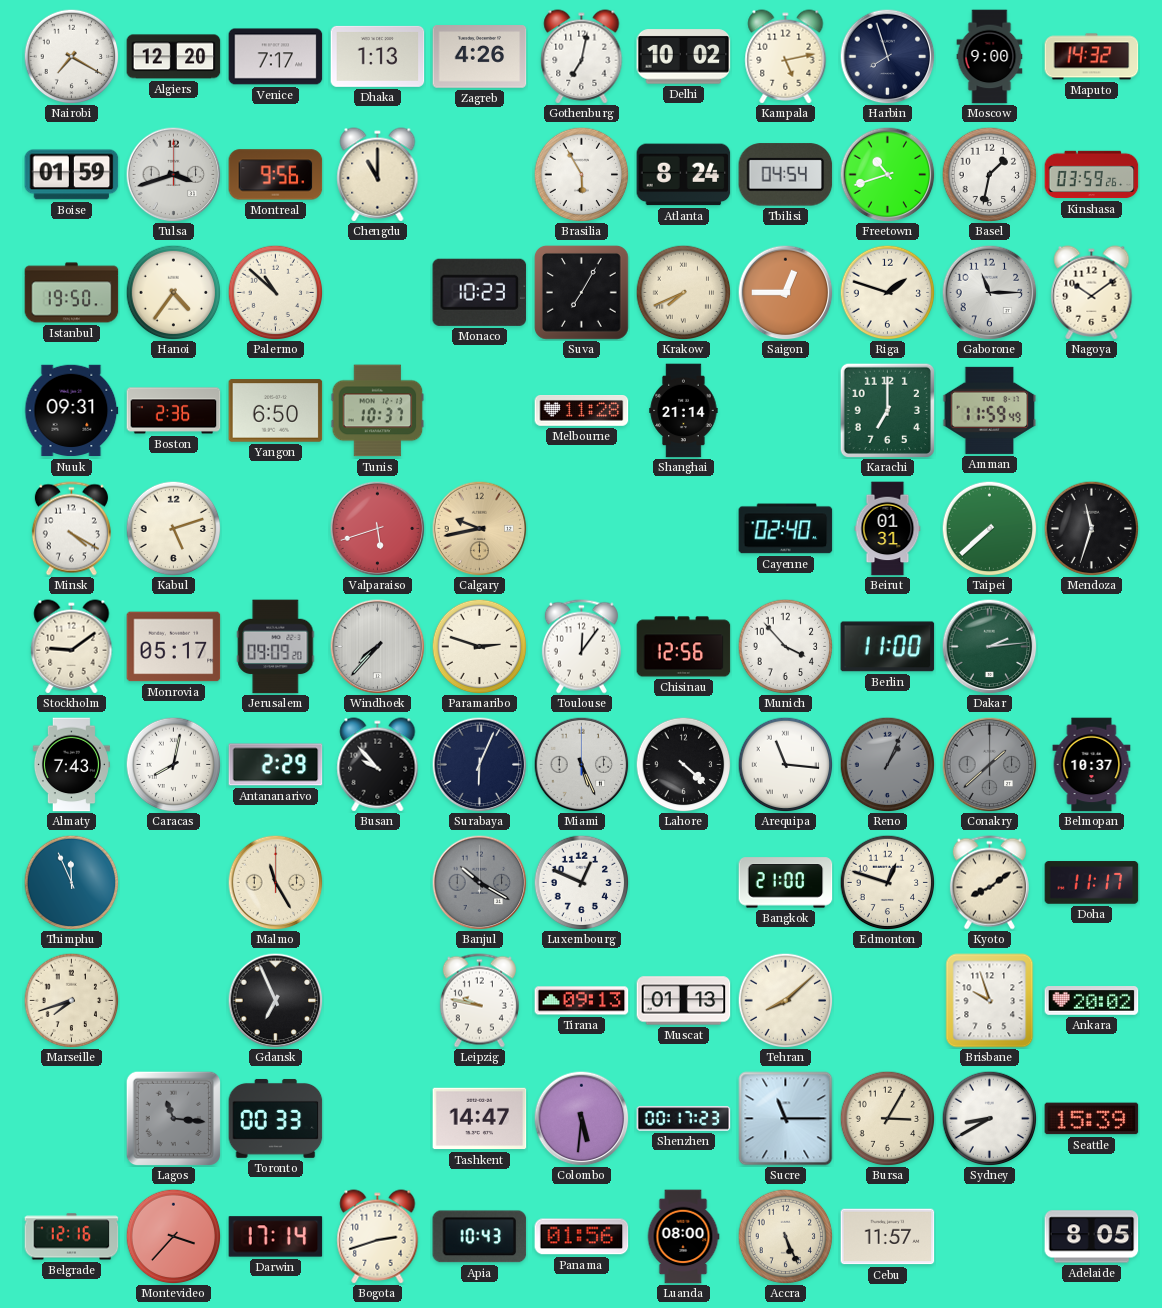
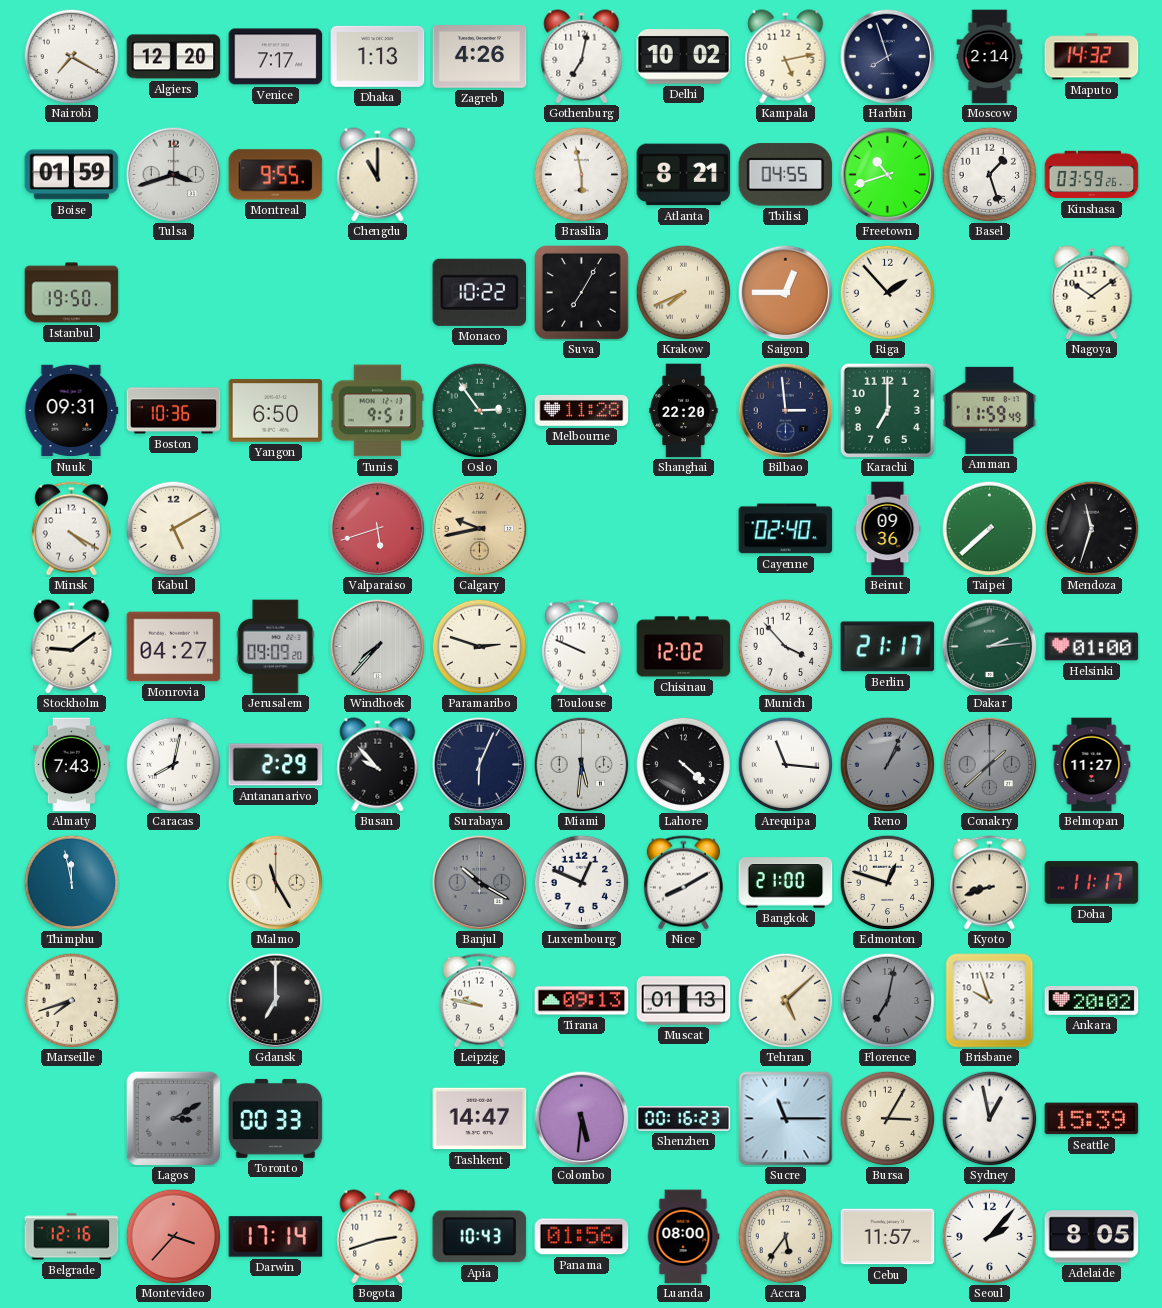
Moscow: 9:00 -> 2:14
Montreal: 9:56 -> 9:55
Brasilia: 5:55 -> 5:58
Atlanta: 8:24 -> 8:21
Tbilisi: 04:54 -> 04:55
Basel: 1:32 -> 1:27
Hanoi: 4:36 -> none
Palermo: 10:52 -> none
Monaco: 10:23 -> 10:22
Riga: 1:48 -> 1:53
Gaborone: 11:15 -> none
Boston: 2:36 -> 10:36
Tunis: 10:37 -> 9:51
Oslo: none -> 2:54
Shanghai: 21:14 -> 22:20
Bilbao: none -> 2:59
Kabul: 5:12 -> 5:10
Beirut: 01:31 -> 09:36
Monrovia: 05:17 -> 04:27
Toulouse: 12:06 -> 9:49
Chisinau: 12:56 -> 12:02
Berlin: 11:00 -> 21:17
Helsinki: none -> 01:00
Miami: 5:26 -> 5:31
Belmopan: 10:37 -> 11:27
Thimphu: 11:56 -> 11:58
Nice: none -> 8:10
Kyoto: 8:09 -> 8:42
Gdansk: 6:56 -> 7:00
Tehran: 8:08 -> 5:08
Florence: none -> 7:02
Lagos: 11:16 -> 3:10
Shenzhen: 00:17 -> 00:16
Sydney: 8:40 -> 12:58
Accra: 5:26 -> 5:36
Seoul: none -> 2:07
